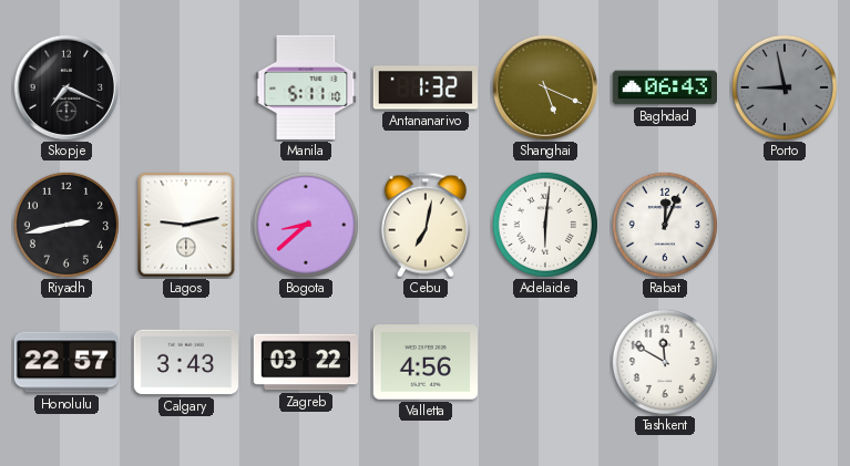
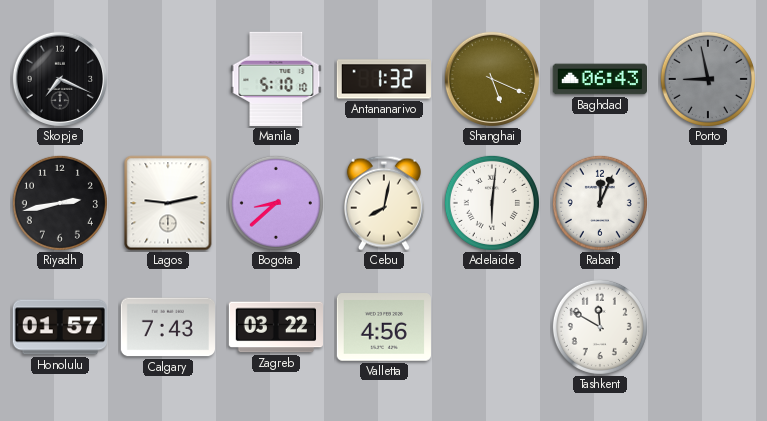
Manila: 5:11 -> 5:10
Cebu: 7:02 -> 8:02
Honolulu: 22:57 -> 01:57
Calgary: 3:43 -> 7:43
